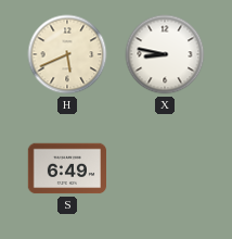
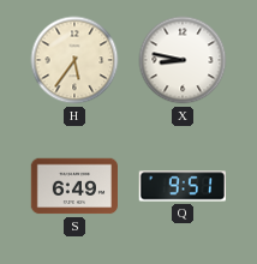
H: 5:41 -> 5:36
Q: none -> 9:51
